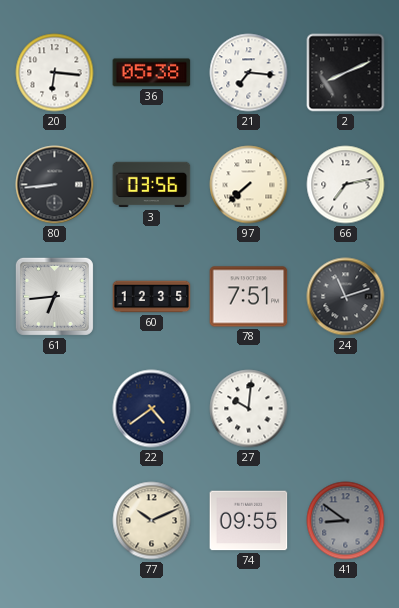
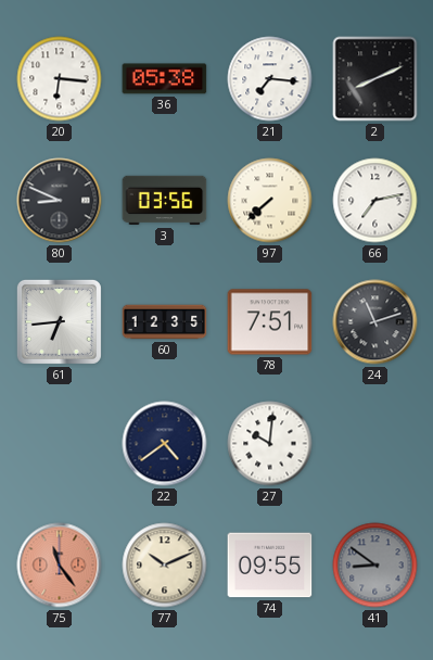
80: 8:44 -> 8:49
75: none -> 11:24
